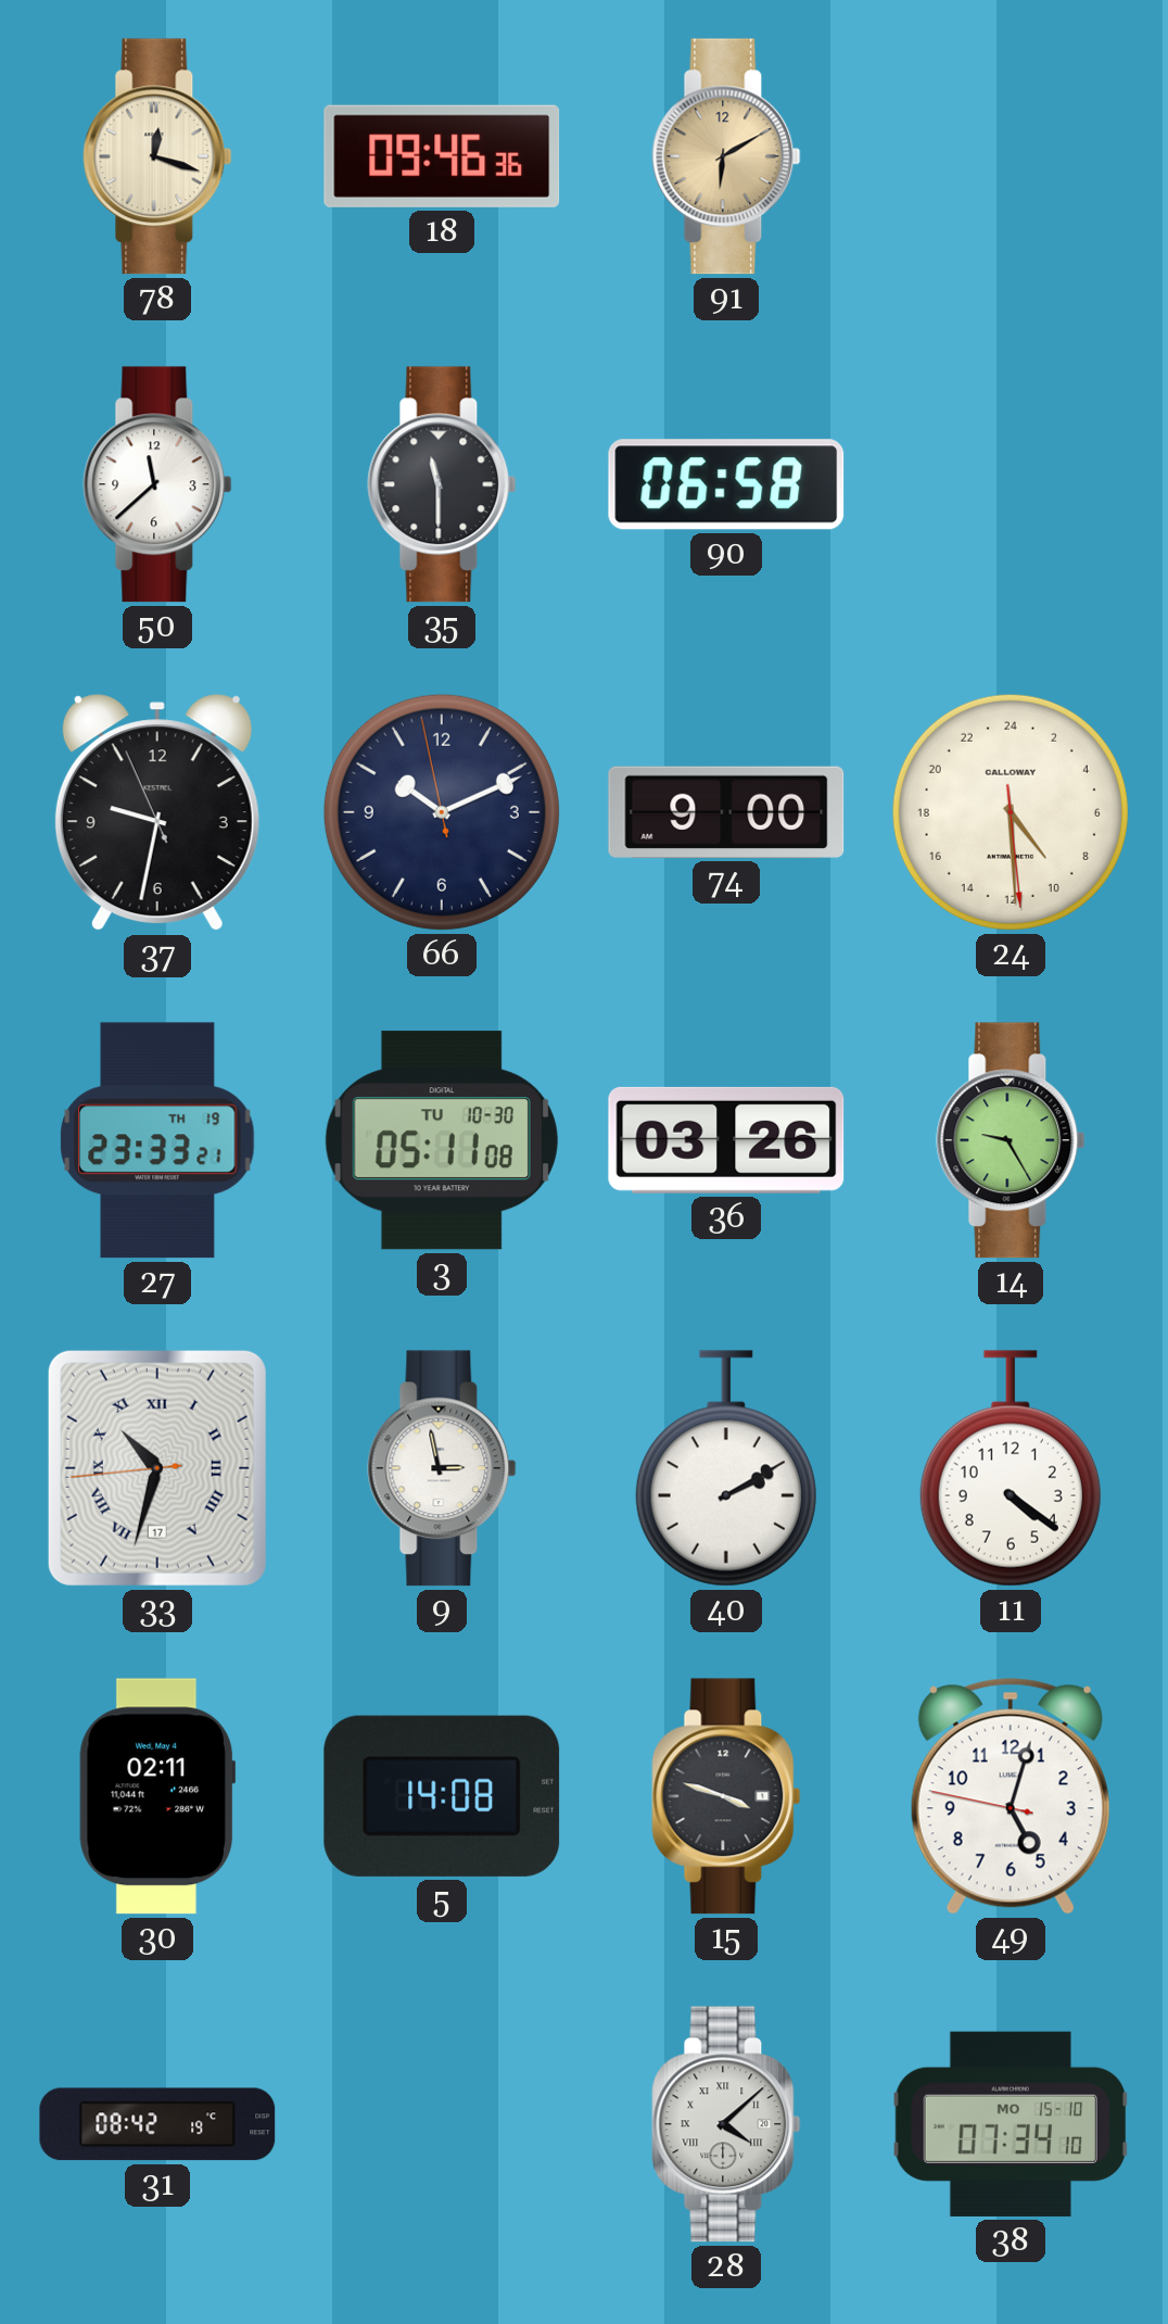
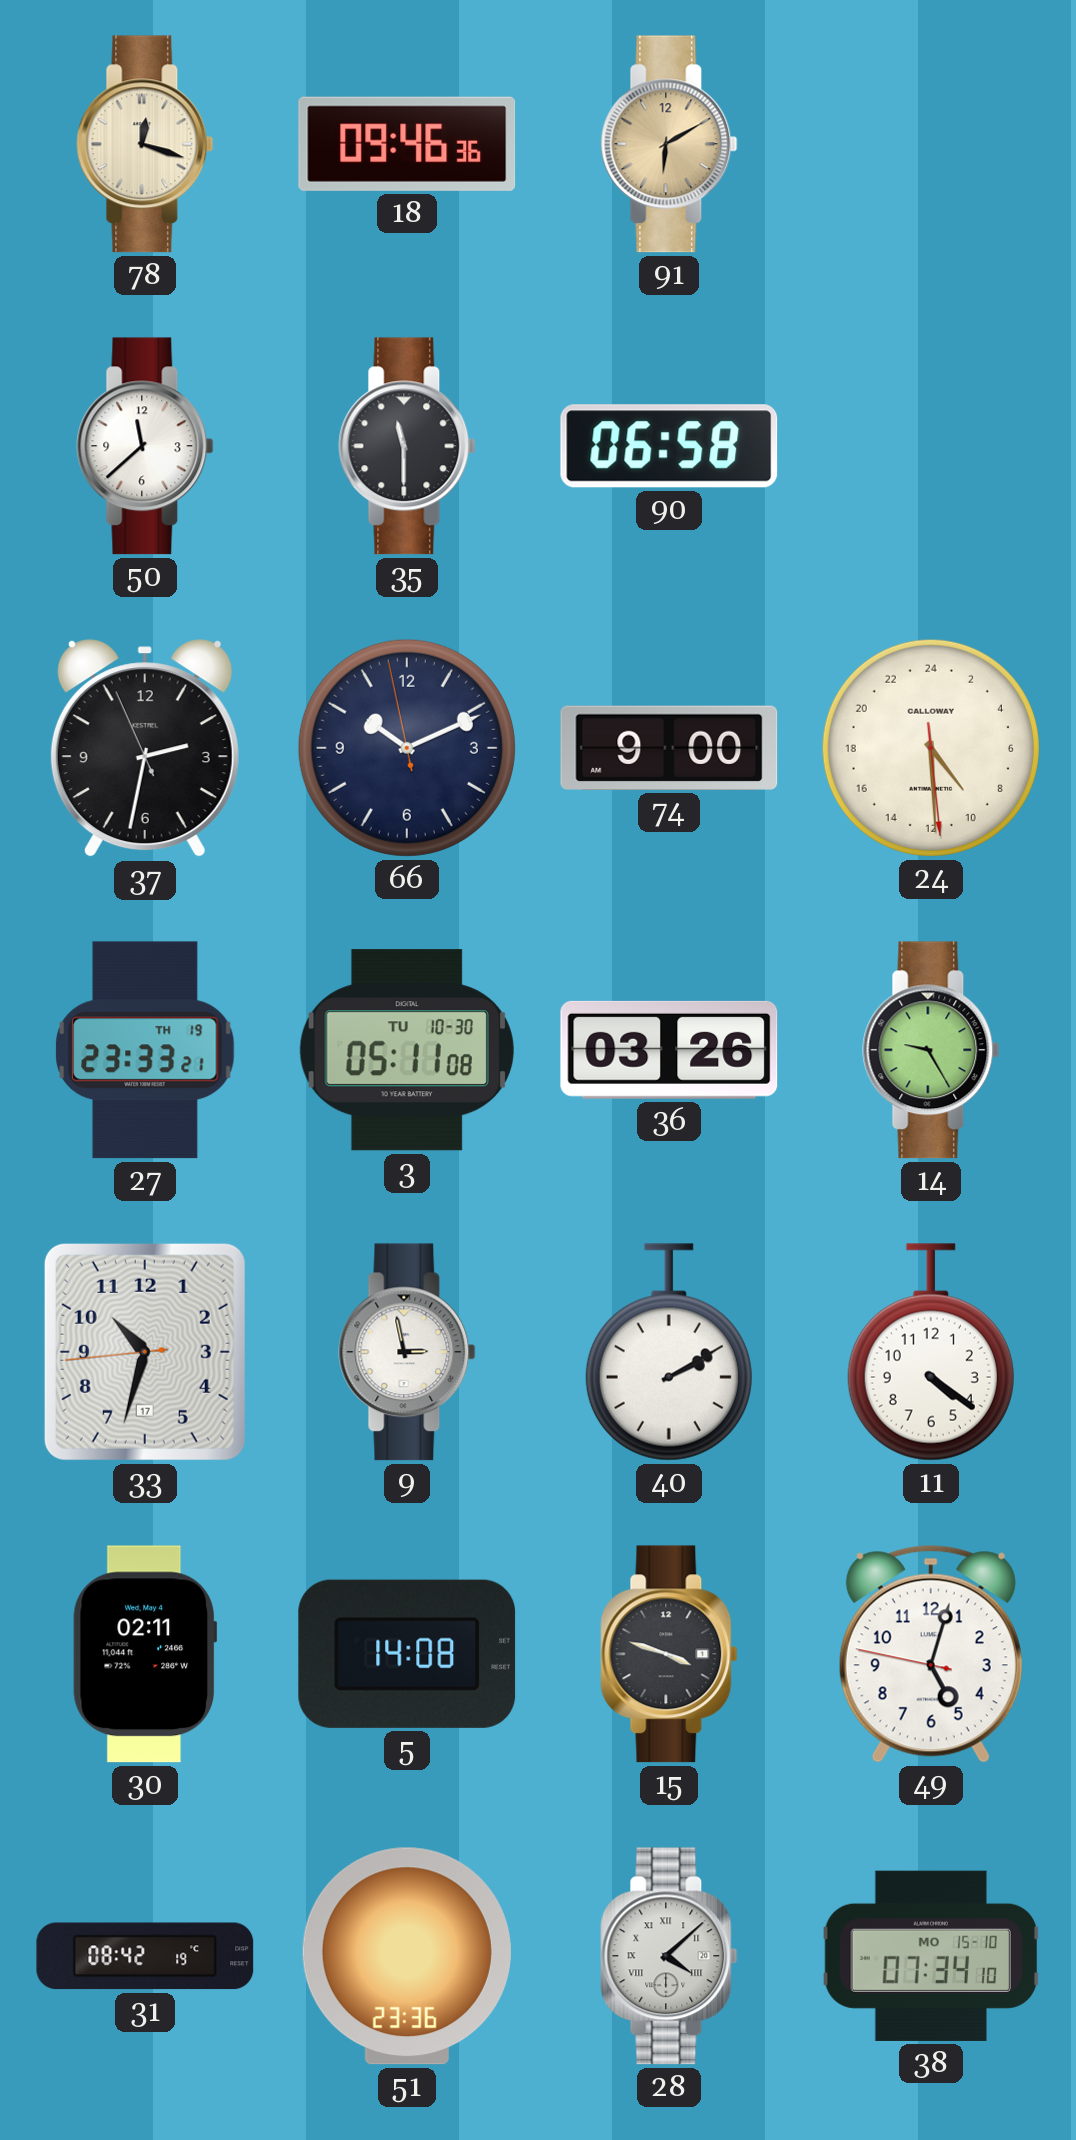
37: 9:31 -> 2:31
33 numerals: Roman -> Arabic
51: none -> 23:36
